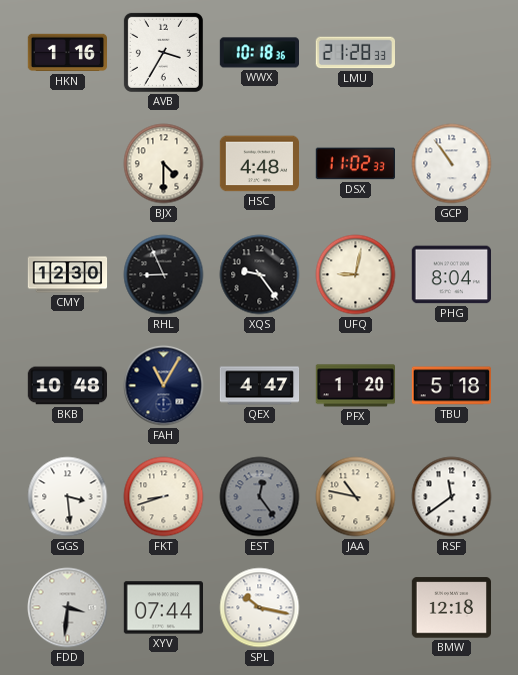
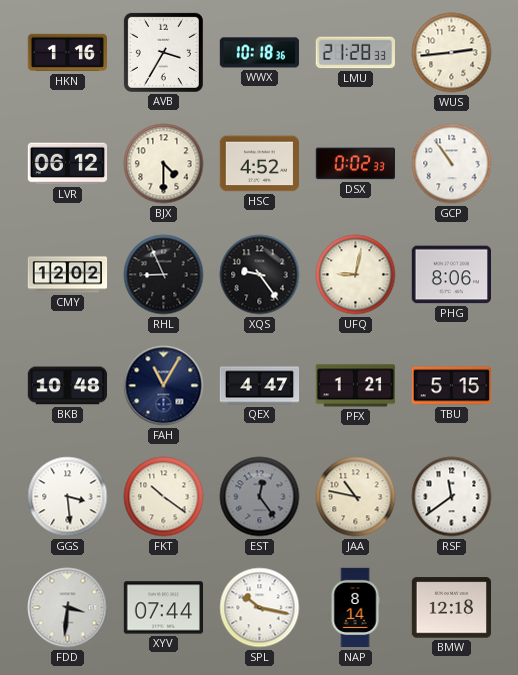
WUS: none -> 2:44
LVR: none -> 06:12
HSC: 4:48 -> 4:52
DSX: 11:02 -> 0:02
CMY: 12:30 -> 12:02
PHG: 8:04 -> 8:06
PFX: 1:20 -> 1:21
TBU: 5:18 -> 5:15
FKT: 8:42 -> 10:21
NAP: none -> 8:14
